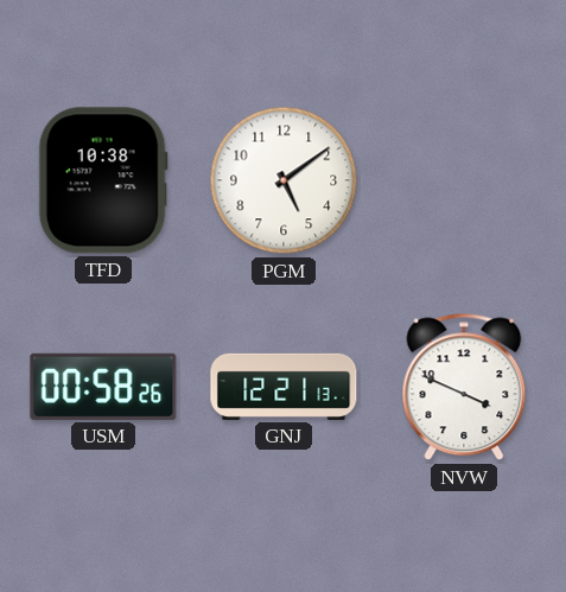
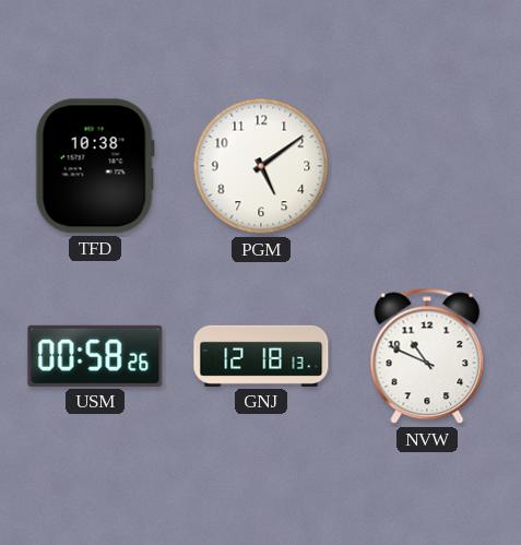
GNJ: 12:21 -> 12:18
NVW: 3:49 -> 10:49
